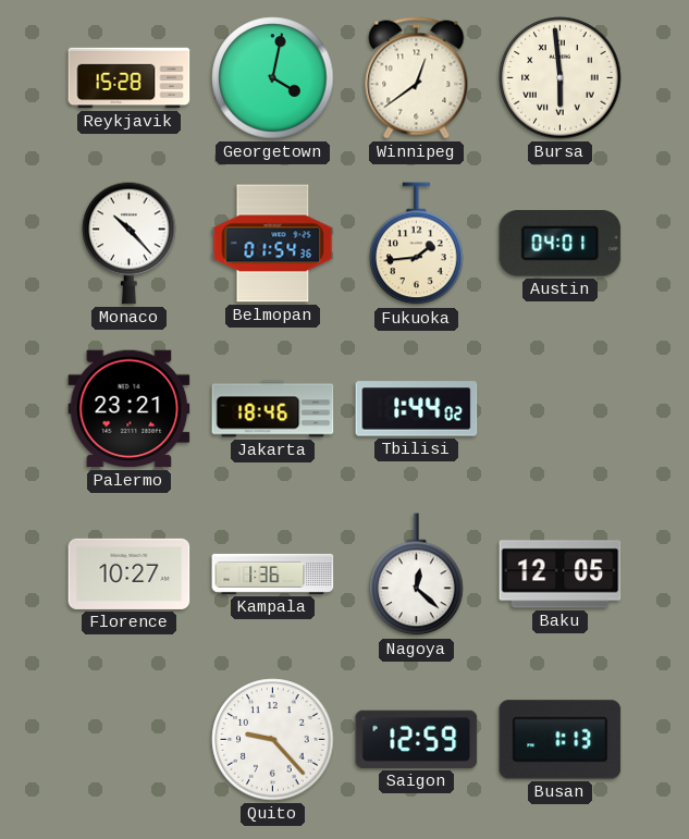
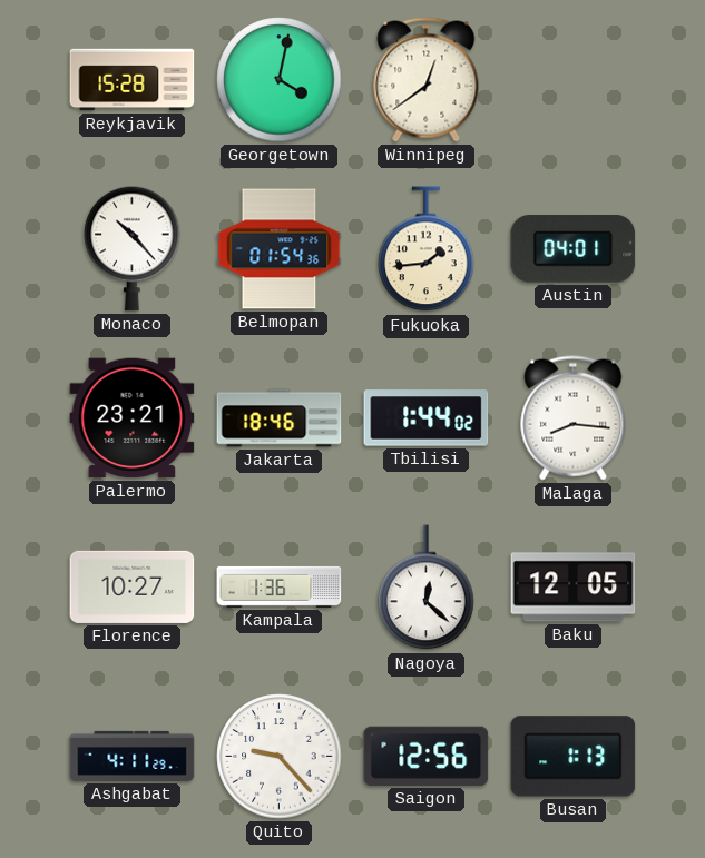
Bursa: 5:59 -> none
Malaga: none -> 8:16
Ashgabat: none -> 4:11
Saigon: 12:59 -> 12:56
